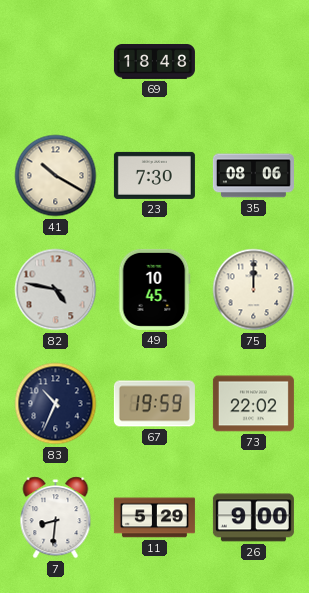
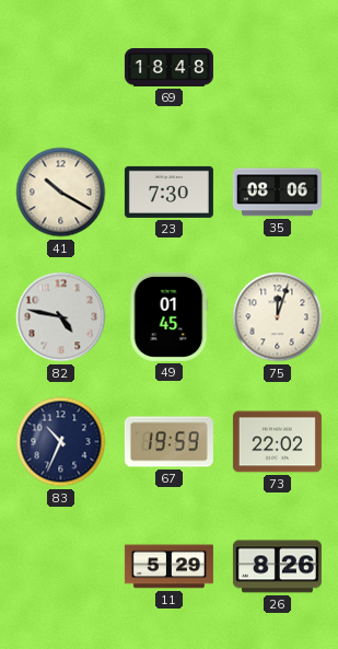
49: 10:45 -> 01:45
75: 12:00 -> 12:03
7: 8:31 -> none
26: 9:00 -> 8:26
